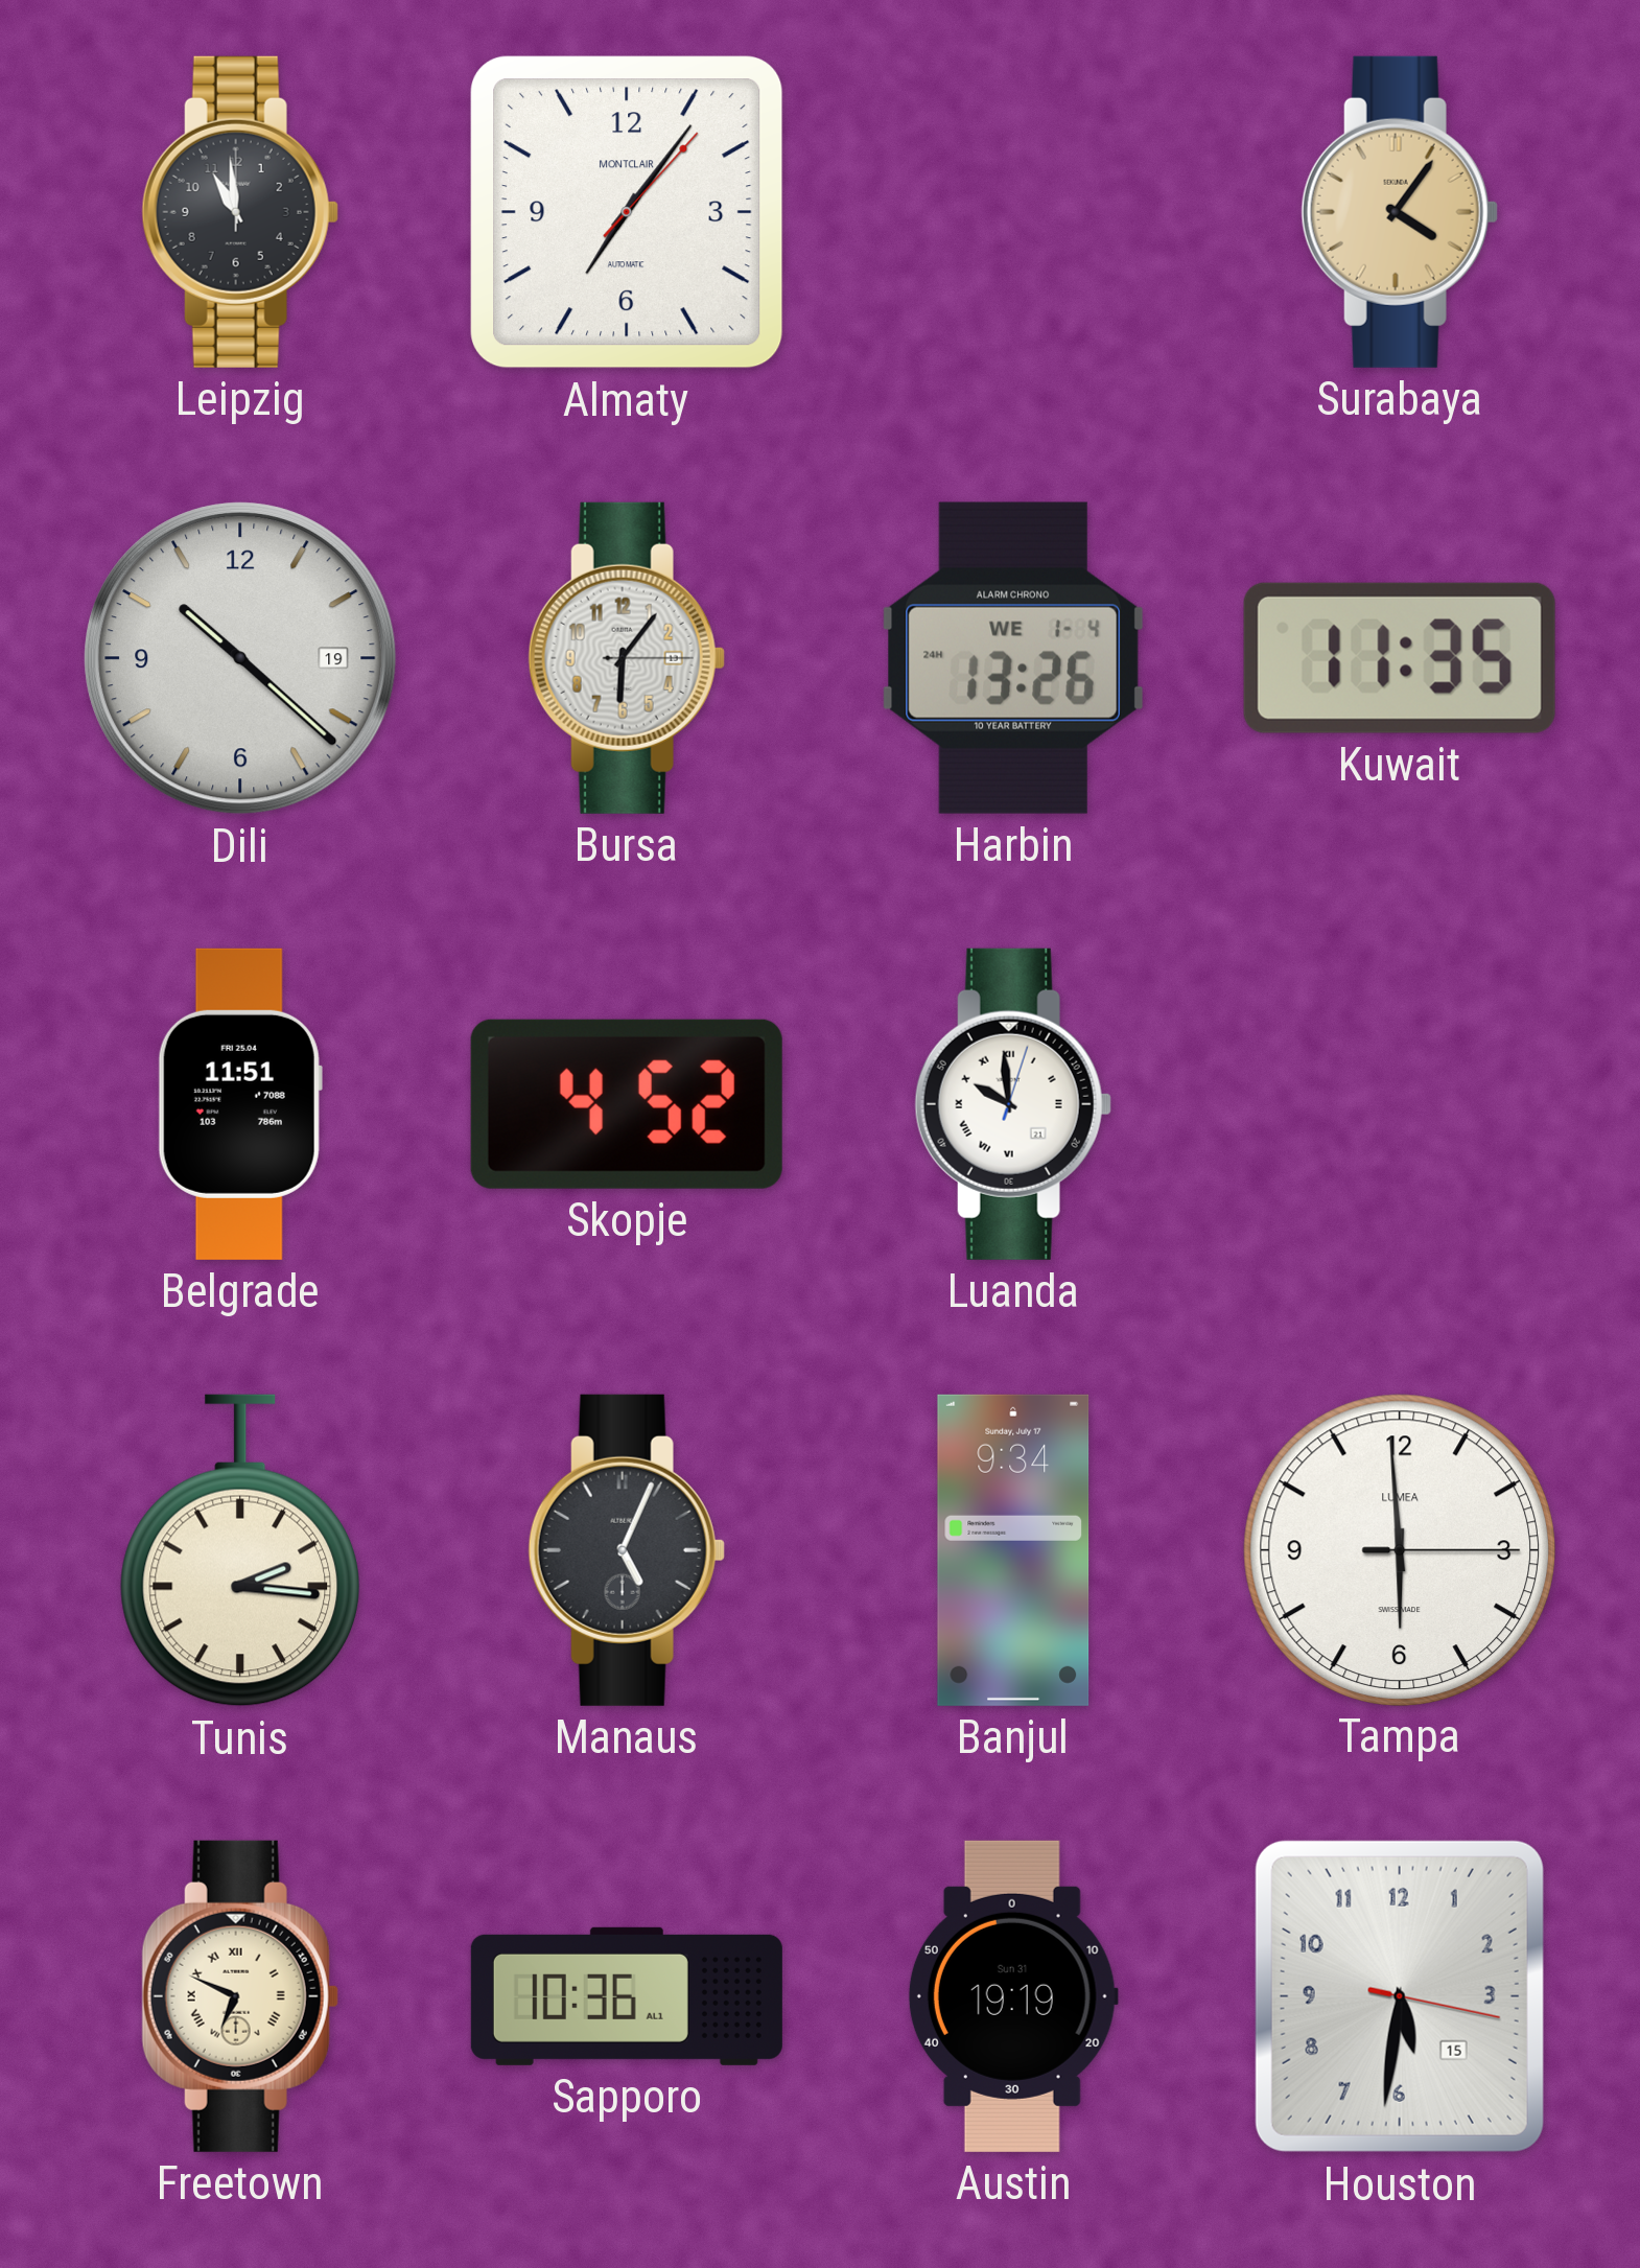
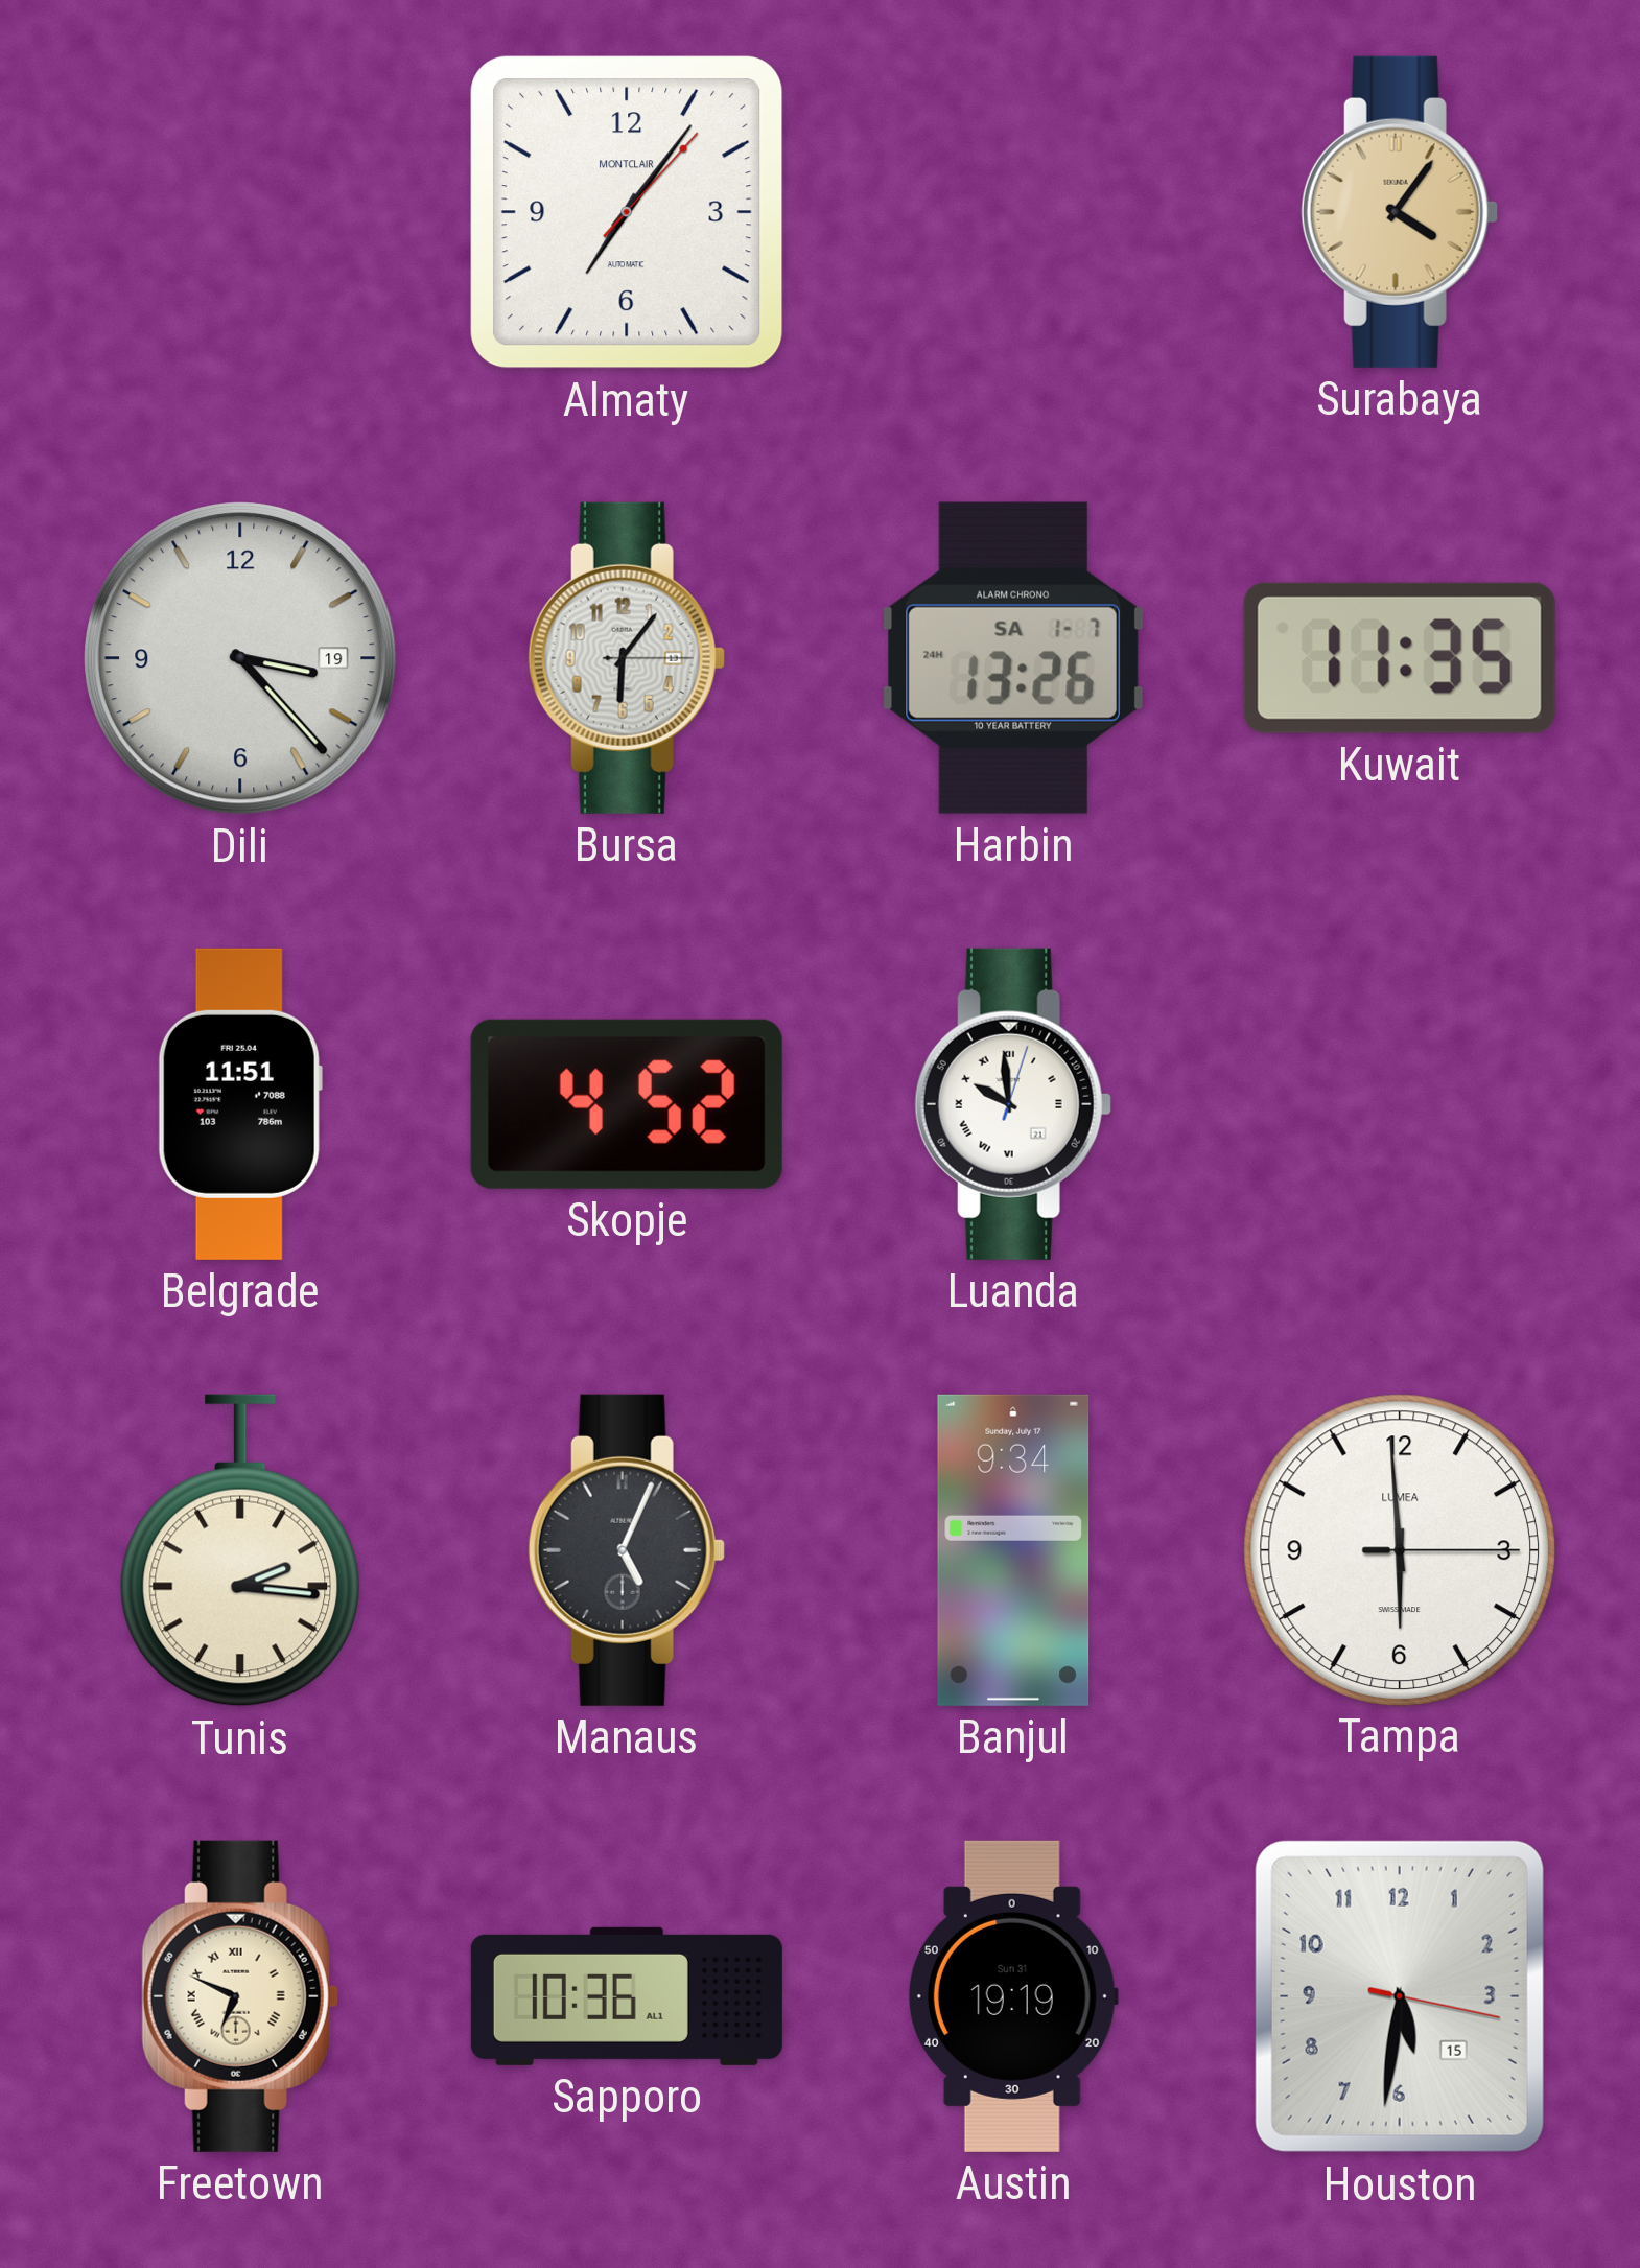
Leipzig: 10:59 -> none
Dili: 10:22 -> 3:23
Harbin date: WE 1-4 -> SA 1-7
